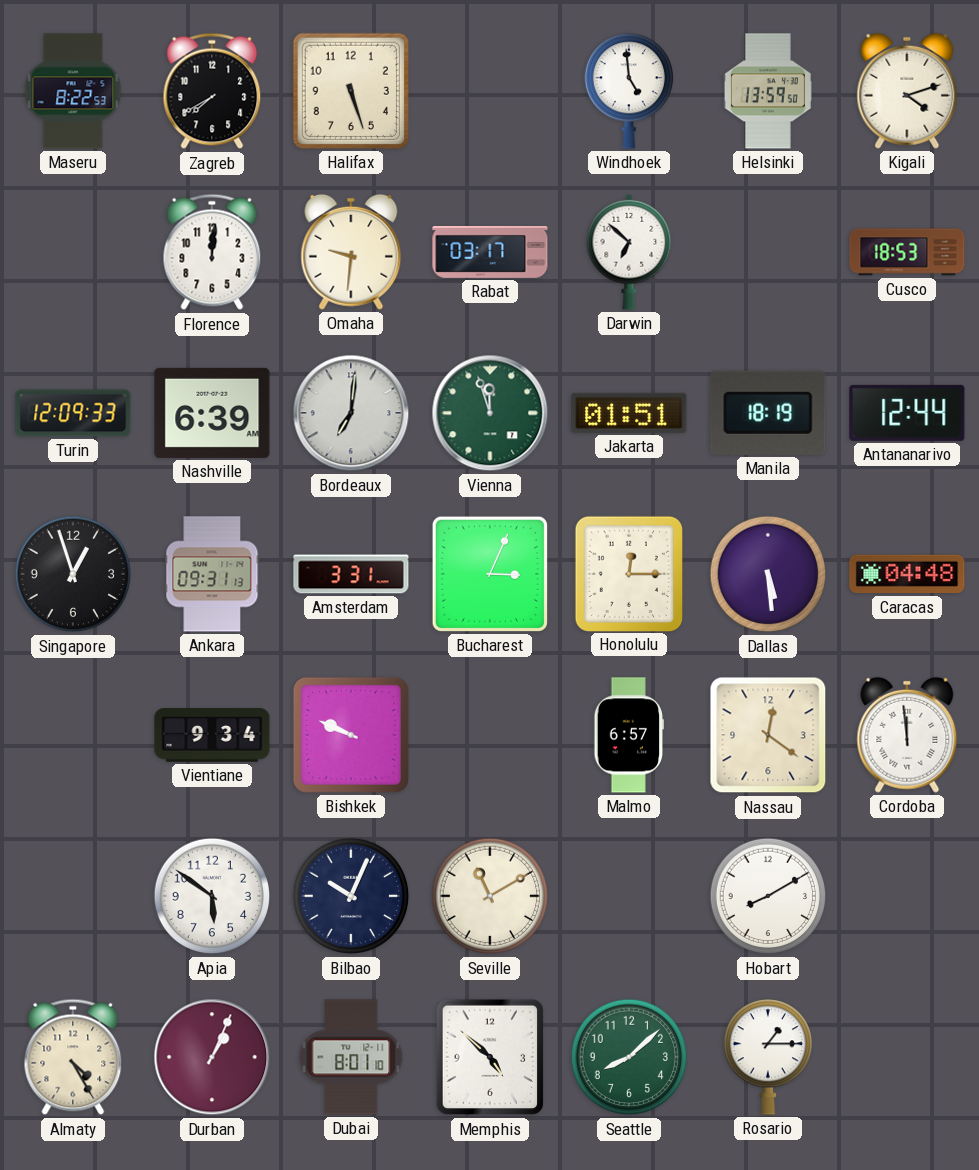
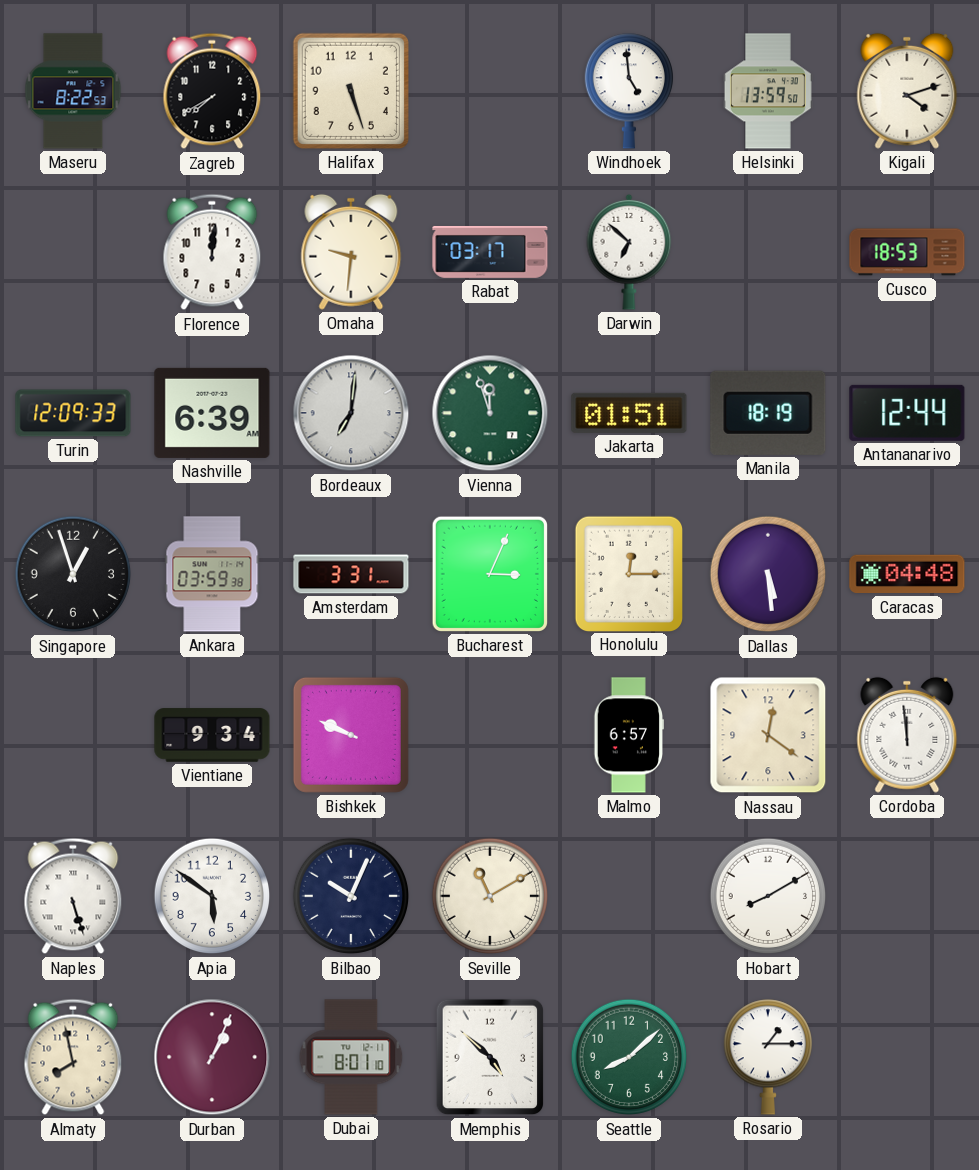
Ankara: 09:31 -> 03:59
Naples: none -> 5:27
Almaty: 4:25 -> 7:58
